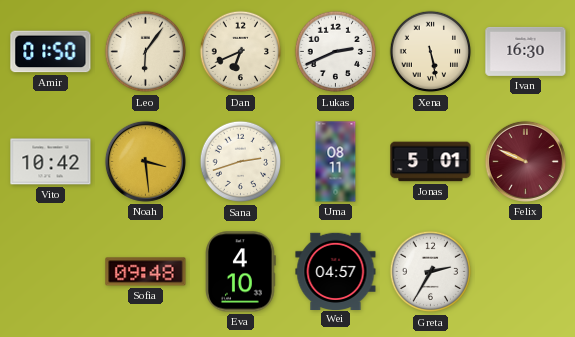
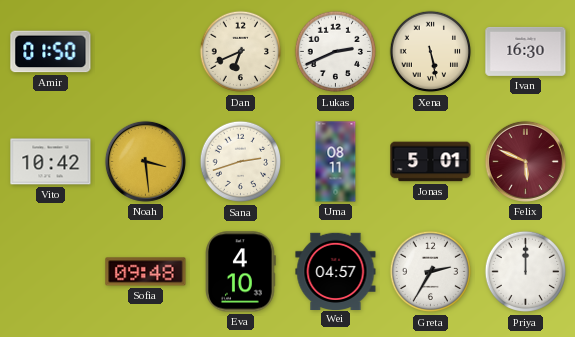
Leo: 6:06 -> none
Felix: 9:49 -> 5:49
Priya: none -> 12:00
